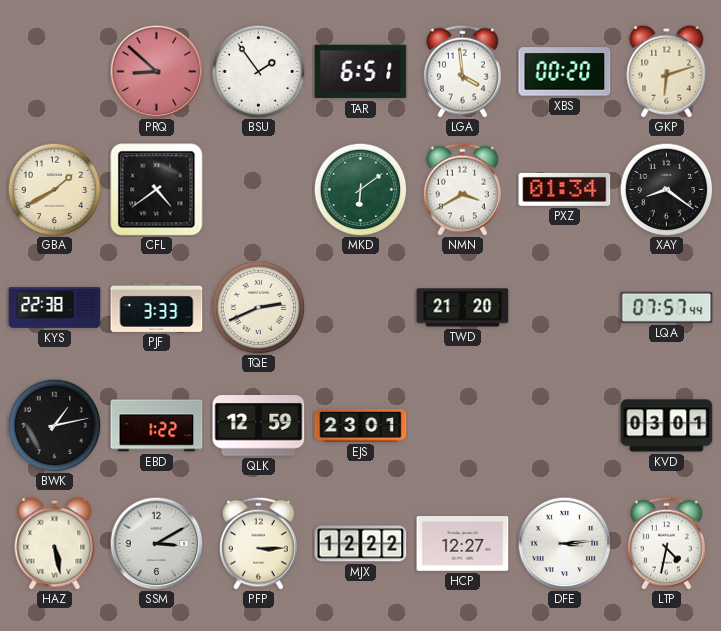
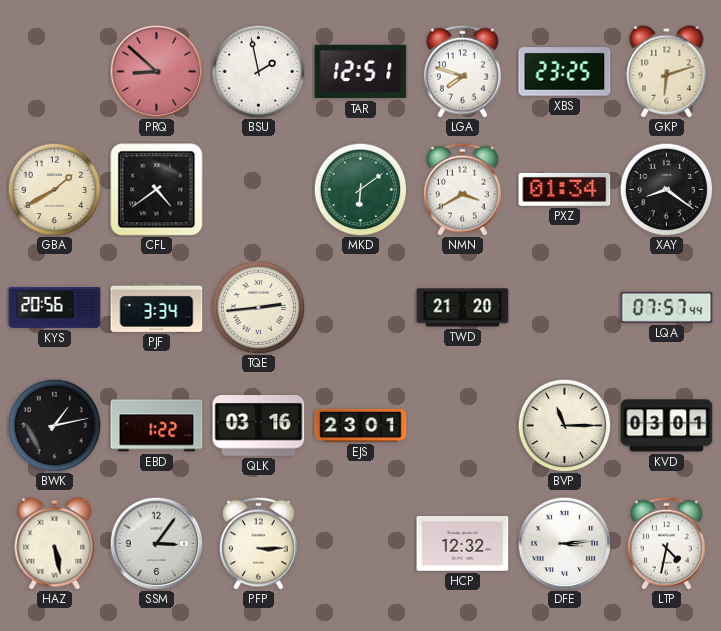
BSU: 1:54 -> 1:58
TAR: 6:51 -> 12:51
LGA: 3:59 -> 7:48
XBS: 00:20 -> 23:25
KYS: 22:38 -> 20:56
PJF: 3:33 -> 3:34
TQE: 2:41 -> 2:44
QLK: 12:59 -> 03:16
BVP: none -> 11:15
SSM: 3:10 -> 3:06
MJX: 12:22 -> none
HCP: 12:27 -> 12:32
